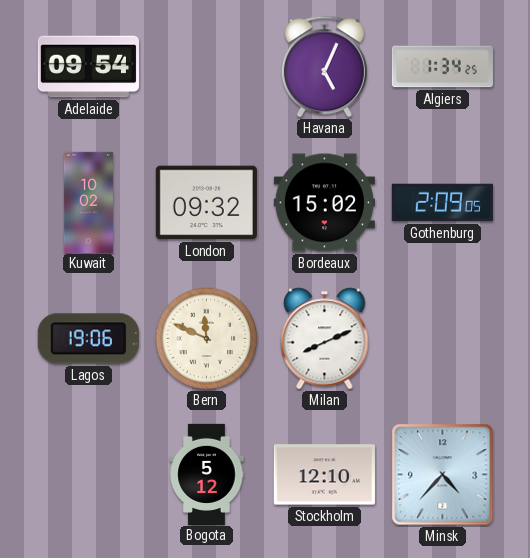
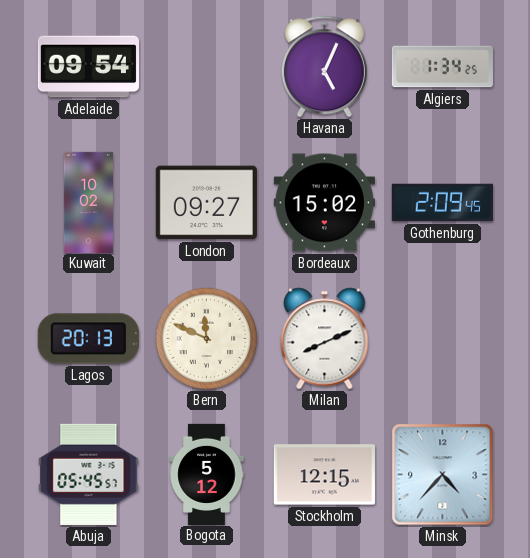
London: 09:32 -> 09:27
Gothenburg: 2:09:05 -> 2:09:45
Lagos: 19:06 -> 20:13
Abuja: none -> 05:45
Stockholm: 12:10 -> 12:15
